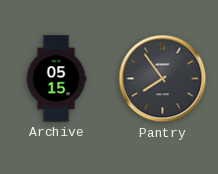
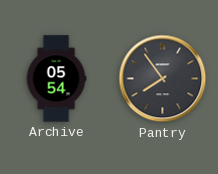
Archive: 05:15 -> 05:54
